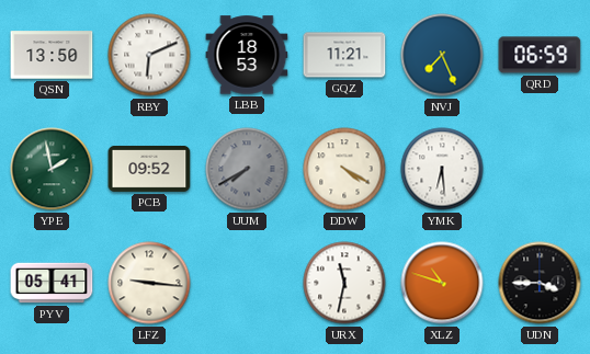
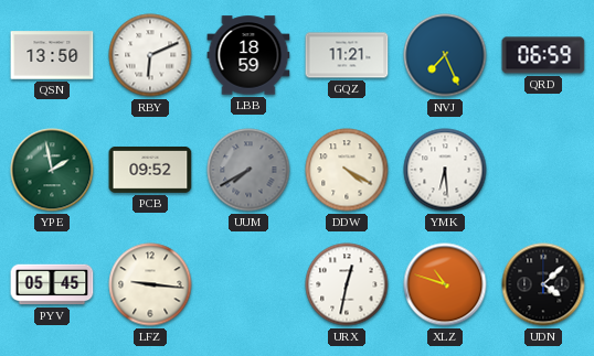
LBB: 18:53 -> 18:59
PYV: 05:41 -> 05:45
URX: 11:32 -> 12:32
UDN: 3:45 -> 4:08
